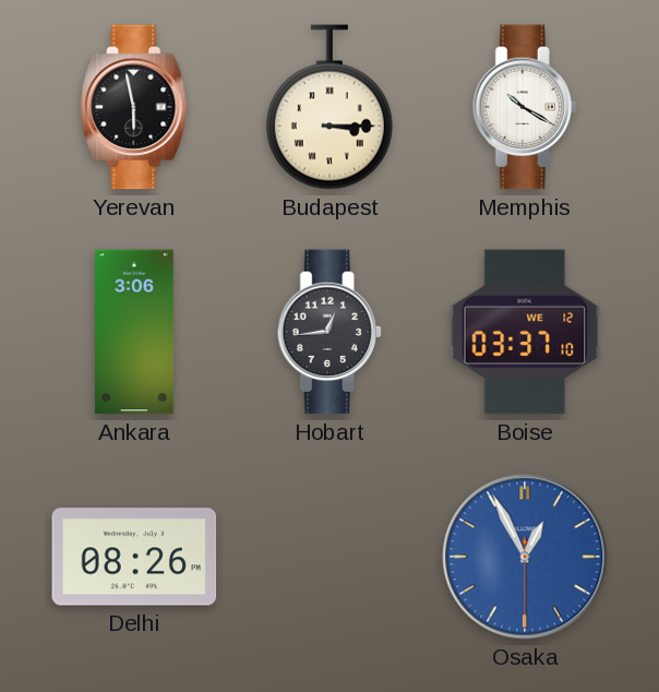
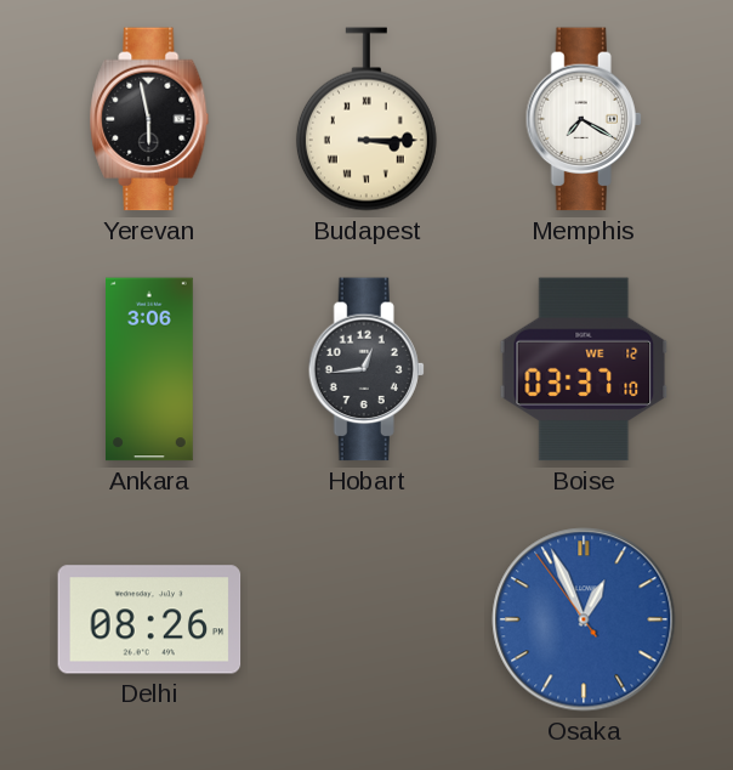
Memphis: 10:20 -> 7:20
Osaka: 12:55:30 -> 12:55:54
